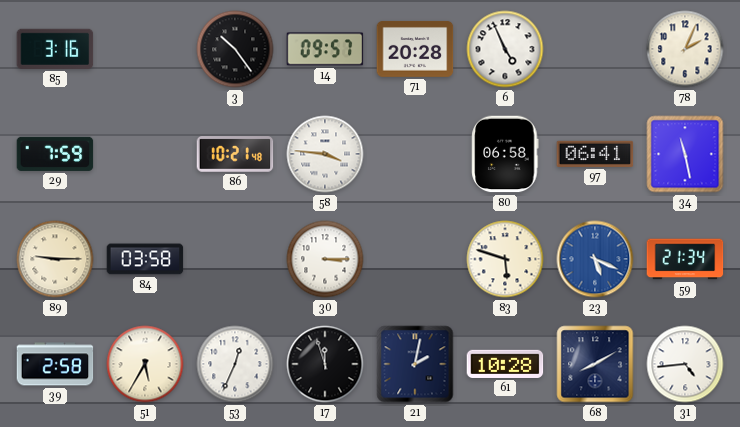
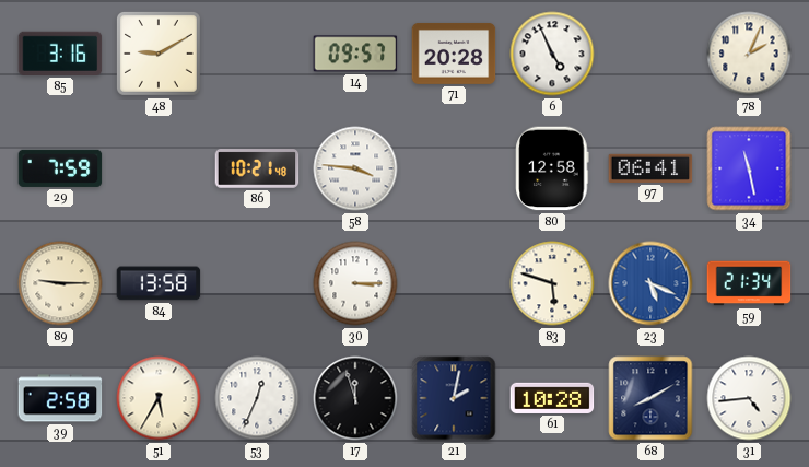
48: none -> 9:10
3: 10:24 -> none
80: 06:58 -> 12:58
84: 03:58 -> 13:58
